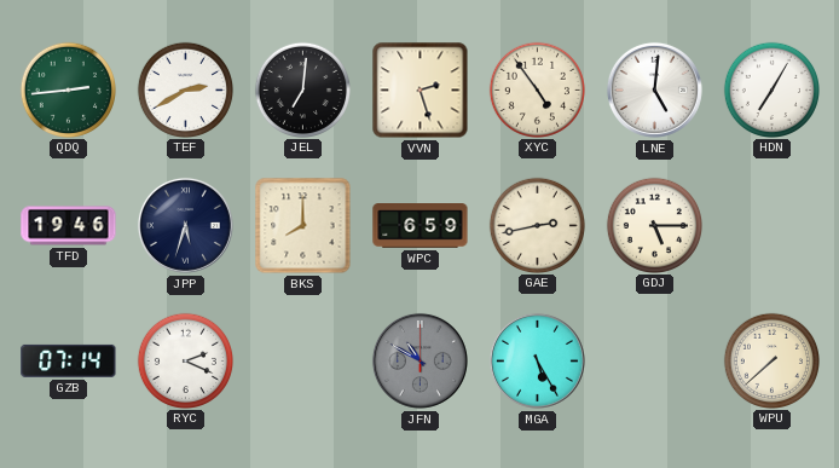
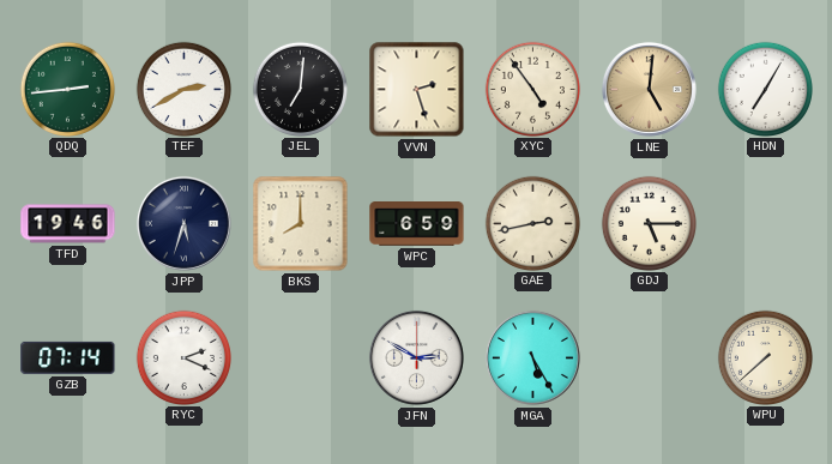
LNE dial: white -> champagne
JFN: 10:50 -> 2:50
JFN dial: grey -> white
